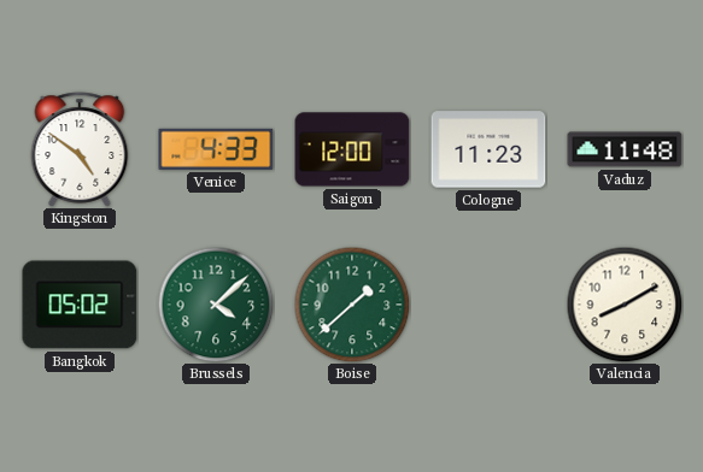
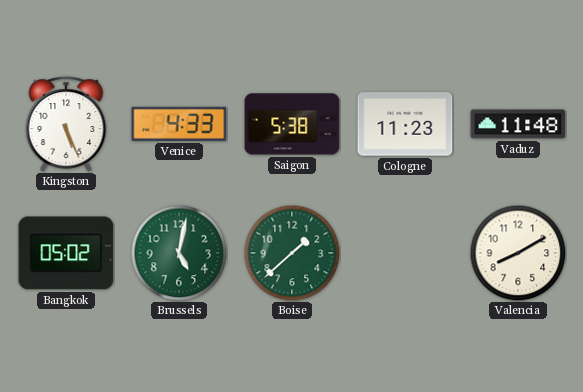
Kingston: 4:51 -> 5:26
Saigon: 12:00 -> 5:38
Brussels: 4:08 -> 5:02
